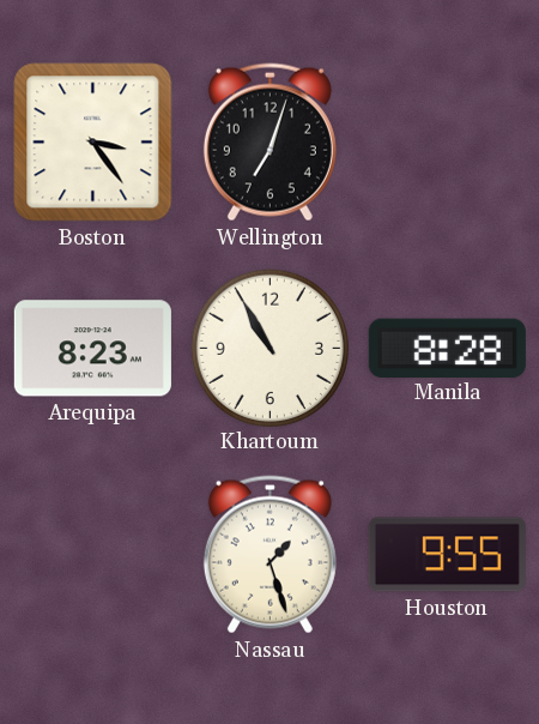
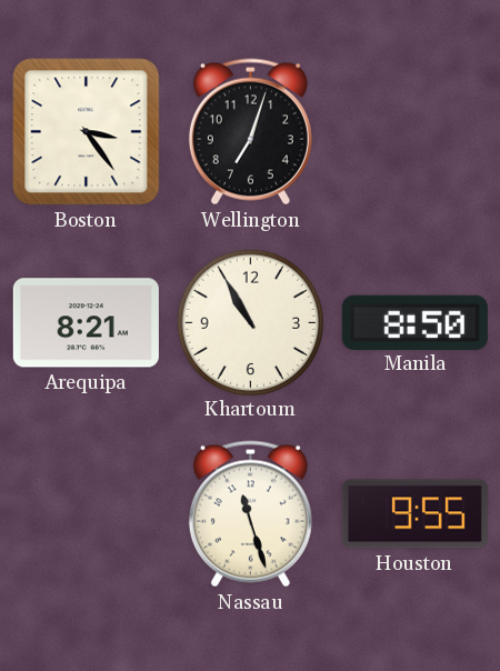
Arequipa: 8:23 -> 8:21
Manila: 8:28 -> 8:50
Nassau: 1:27 -> 11:27
